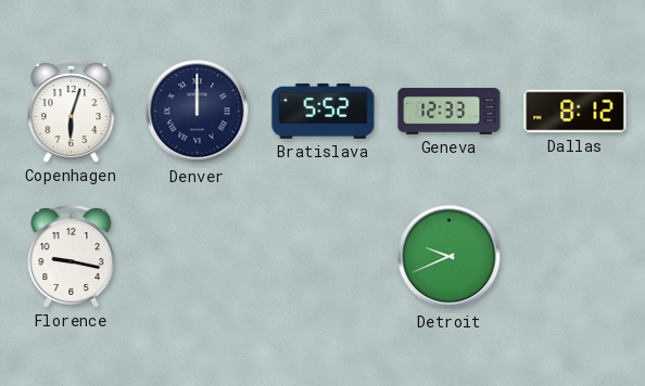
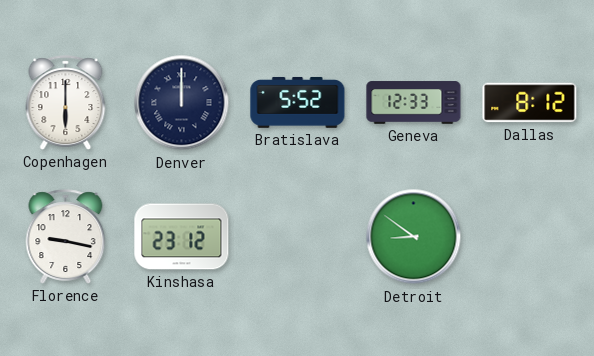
Copenhagen: 6:03 -> 6:00
Kinshasa: none -> 23:12
Detroit: 9:41 -> 8:51
